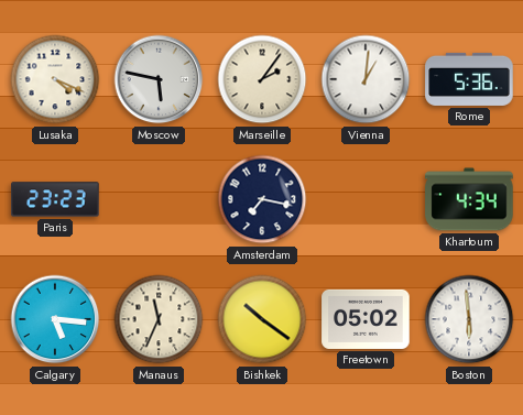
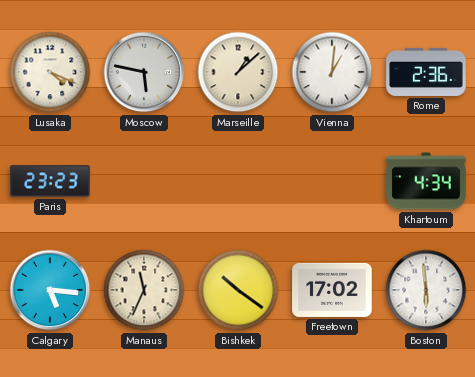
Marseille: 2:06 -> 1:08
Rome: 5:36 -> 2:36
Amsterdam: 7:17 -> none
Freetown: 05:02 -> 17:02
